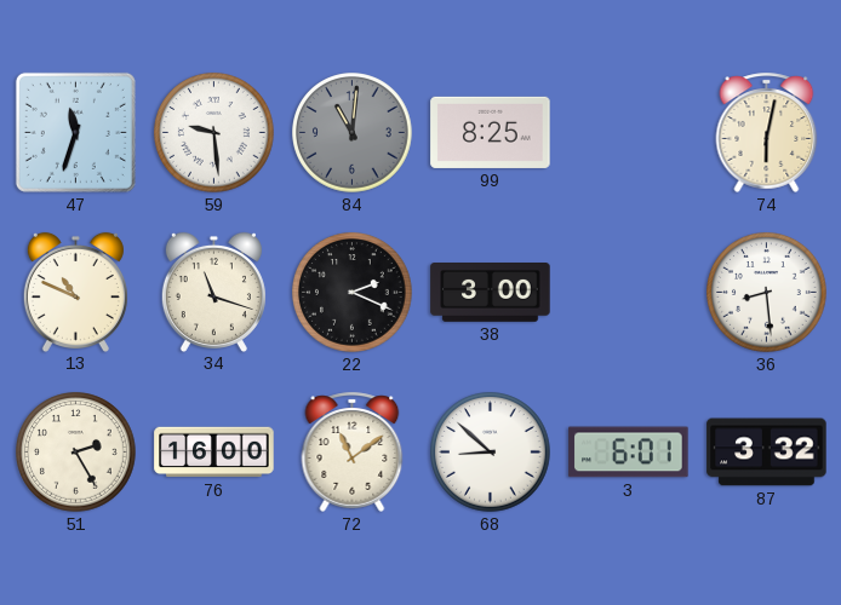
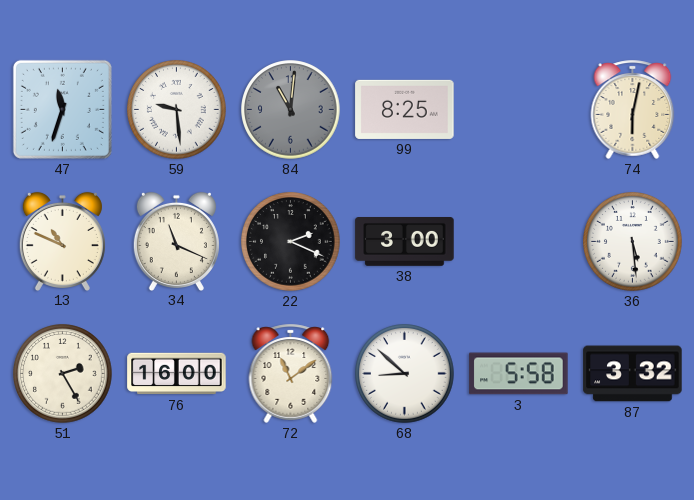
34: 11:18 -> 11:19
36: 8:29 -> 5:29
3: 6:01 -> 5:58
